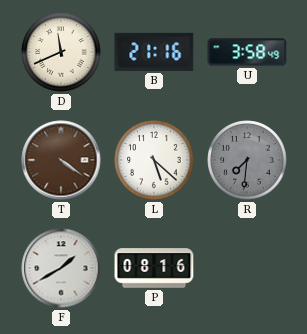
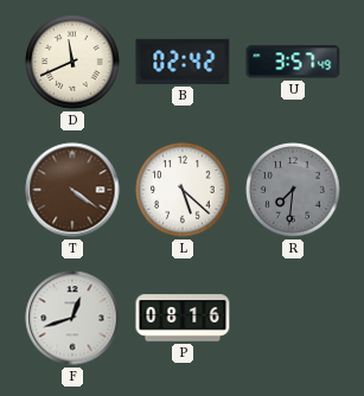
B: 21:16 -> 02:42
U: 3:58 -> 3:57
F: 1:40 -> 12:42
